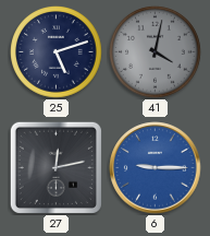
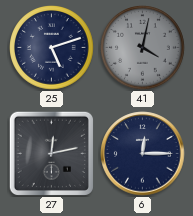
6: 9:15 -> 12:15
6 dial: blue -> navy
